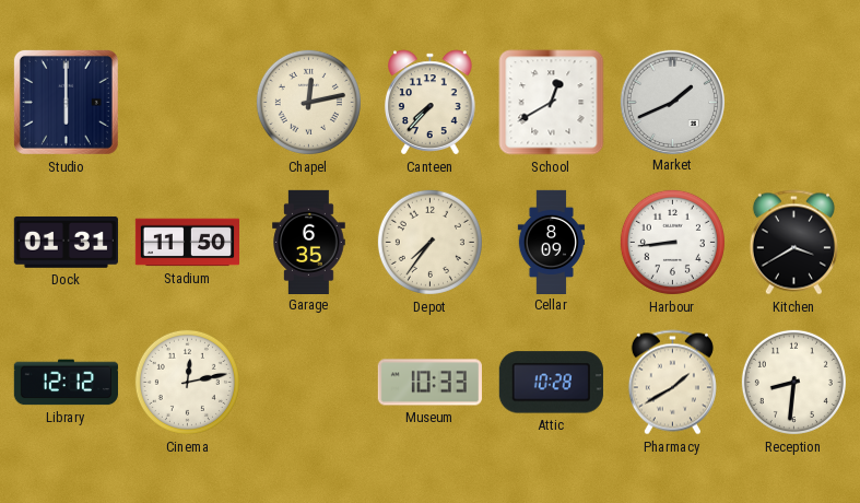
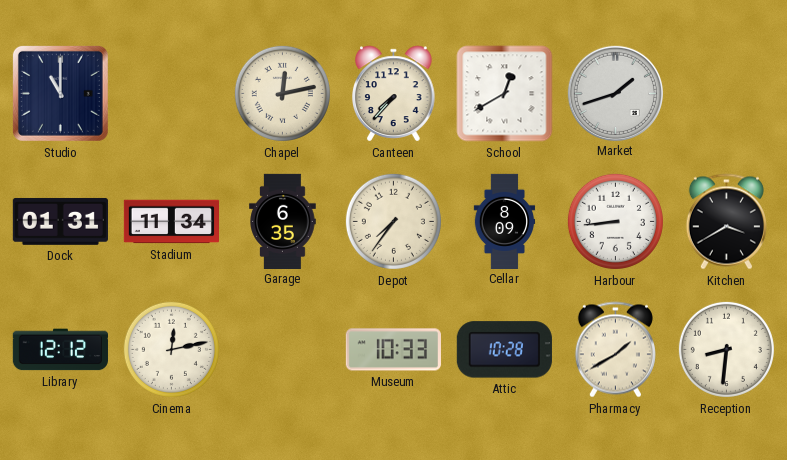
Studio: 6:00 -> 11:00
Market: 1:41 -> 1:42
Stadium: 11:50 -> 11:34
